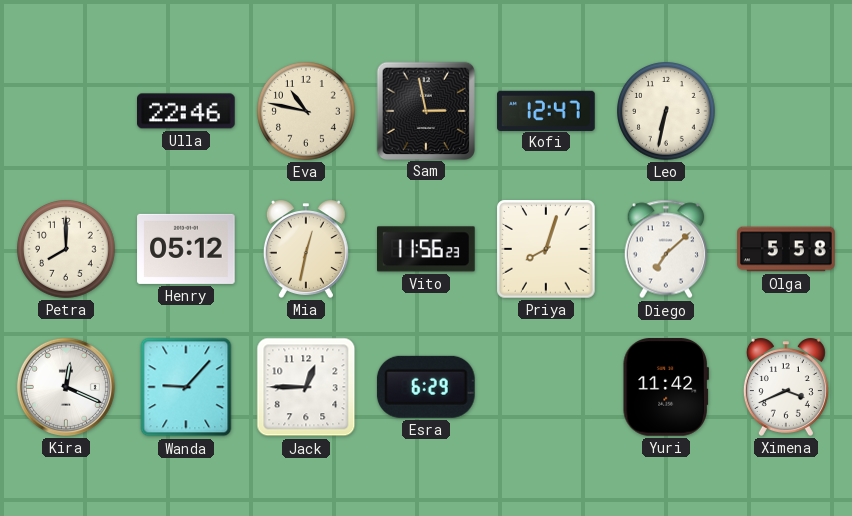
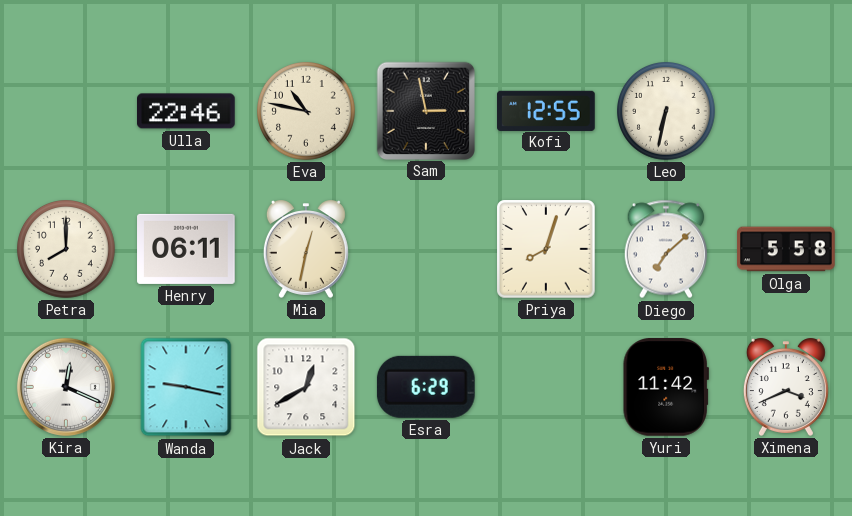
Kofi: 12:47 -> 12:55
Henry: 05:12 -> 06:11
Vito: 11:56 -> none
Wanda: 9:07 -> 9:17
Jack: 12:45 -> 12:40
